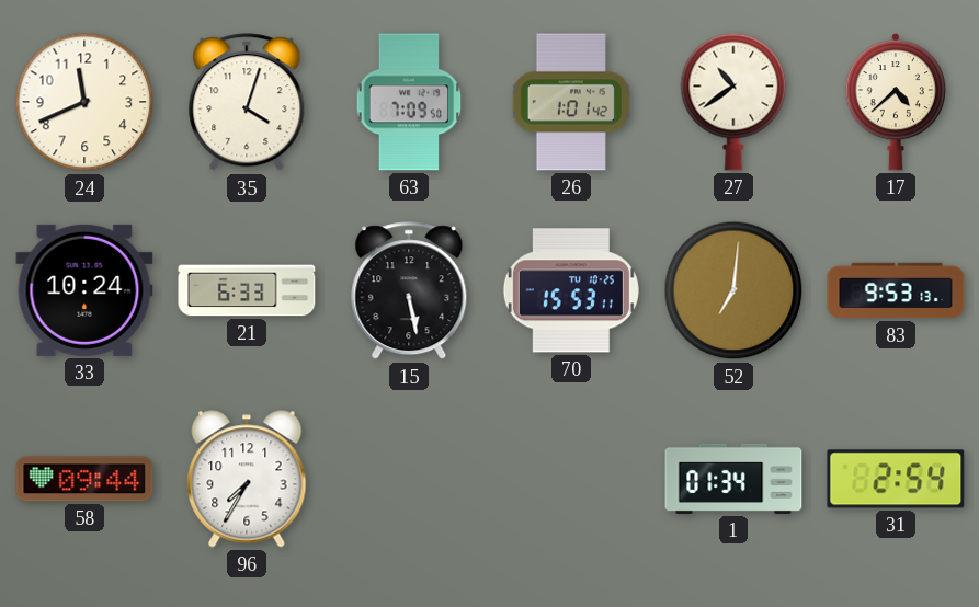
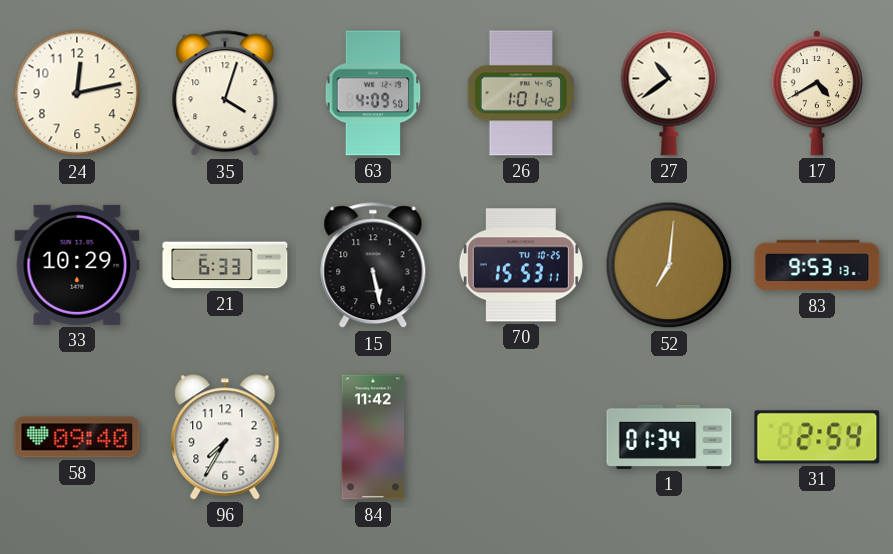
24: 11:41 -> 12:13
63: 7:09 -> 4:09
17: 4:38 -> 4:40
33: 10:24 -> 10:29
58: 09:44 -> 09:40
84: none -> 11:42
